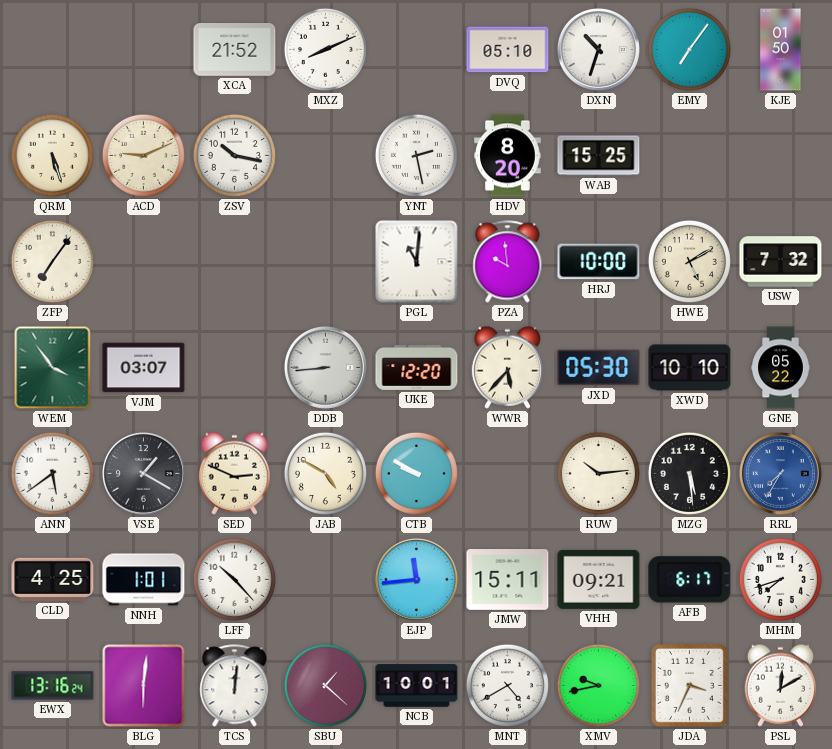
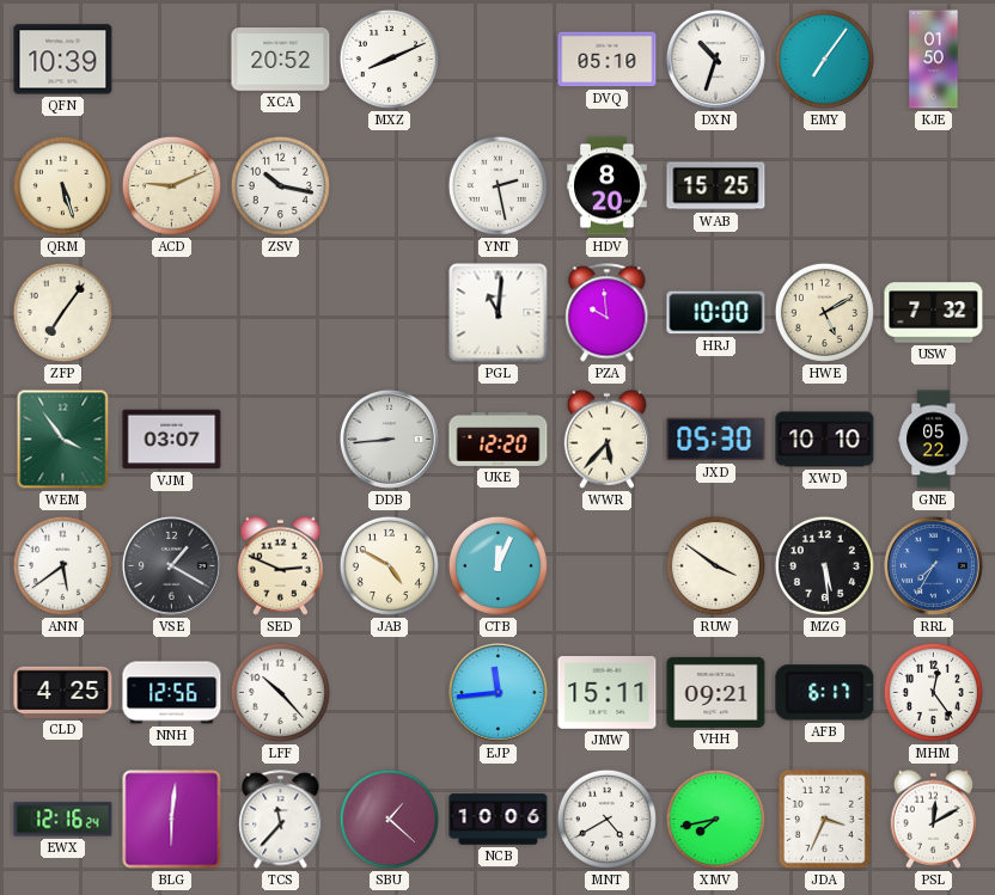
QFN: none -> 10:39
XCA: 21:52 -> 20:52
CTB: 9:50 -> 12:04
RUW: 10:14 -> 3:51
NNH: 1:01 -> 12:56
MHM: 7:42 -> 12:24
EWX: 13:16 -> 12:16
TCS: 12:01 -> 11:37
NCB: 10:01 -> 10:06
XMV: 9:43 -> 7:43
